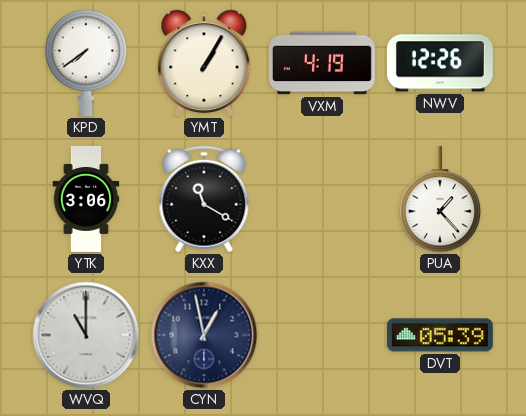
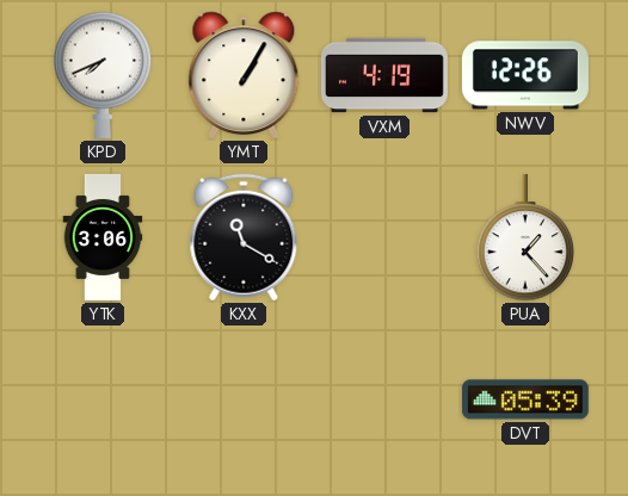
KPD: 7:39 -> 7:41
WVQ: 11:00 -> none
CYN: 12:58 -> none
